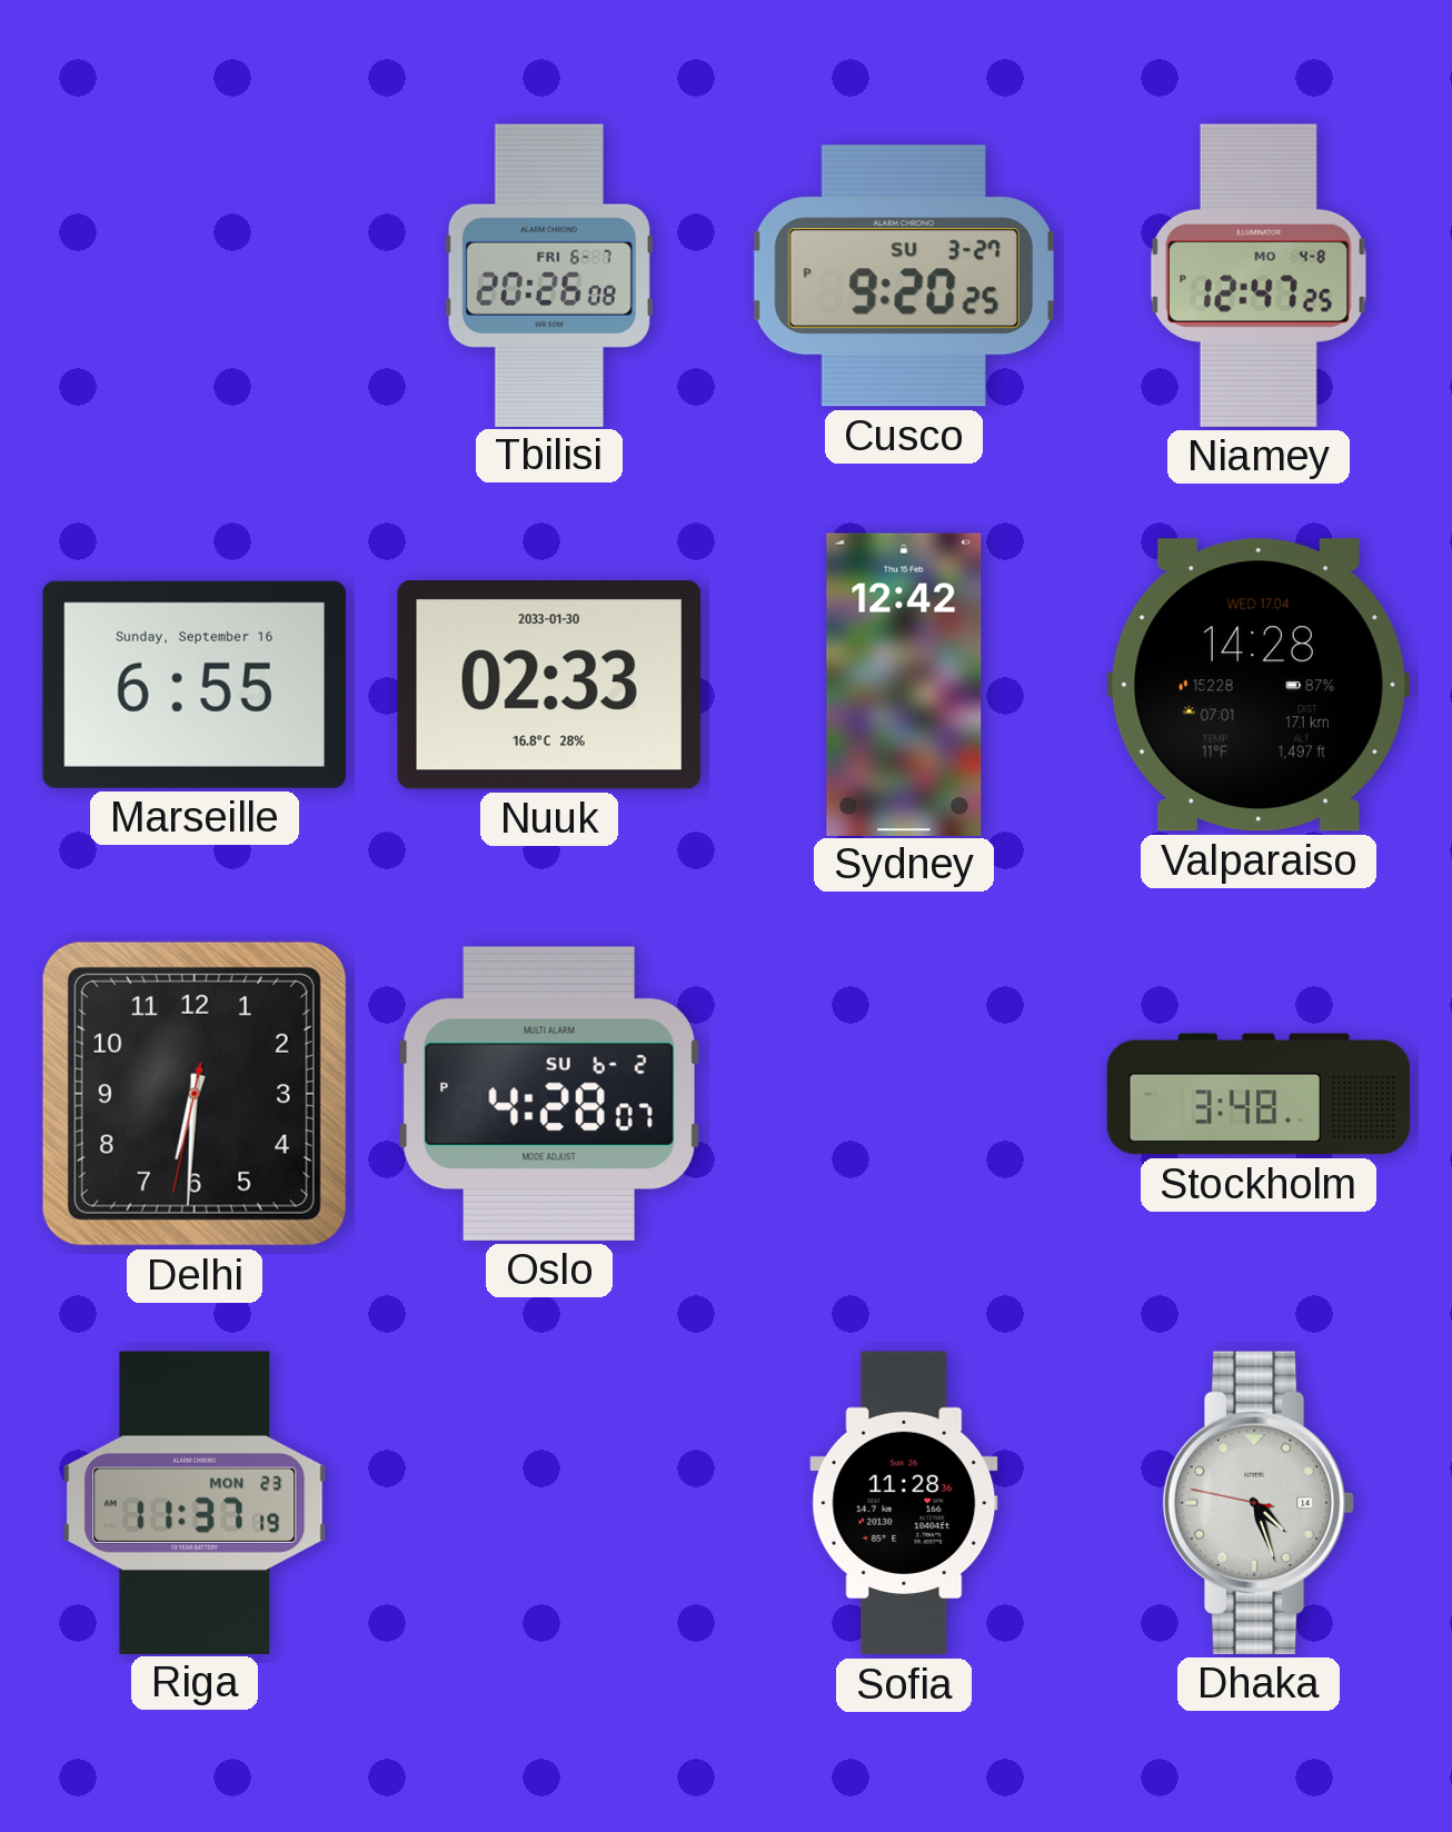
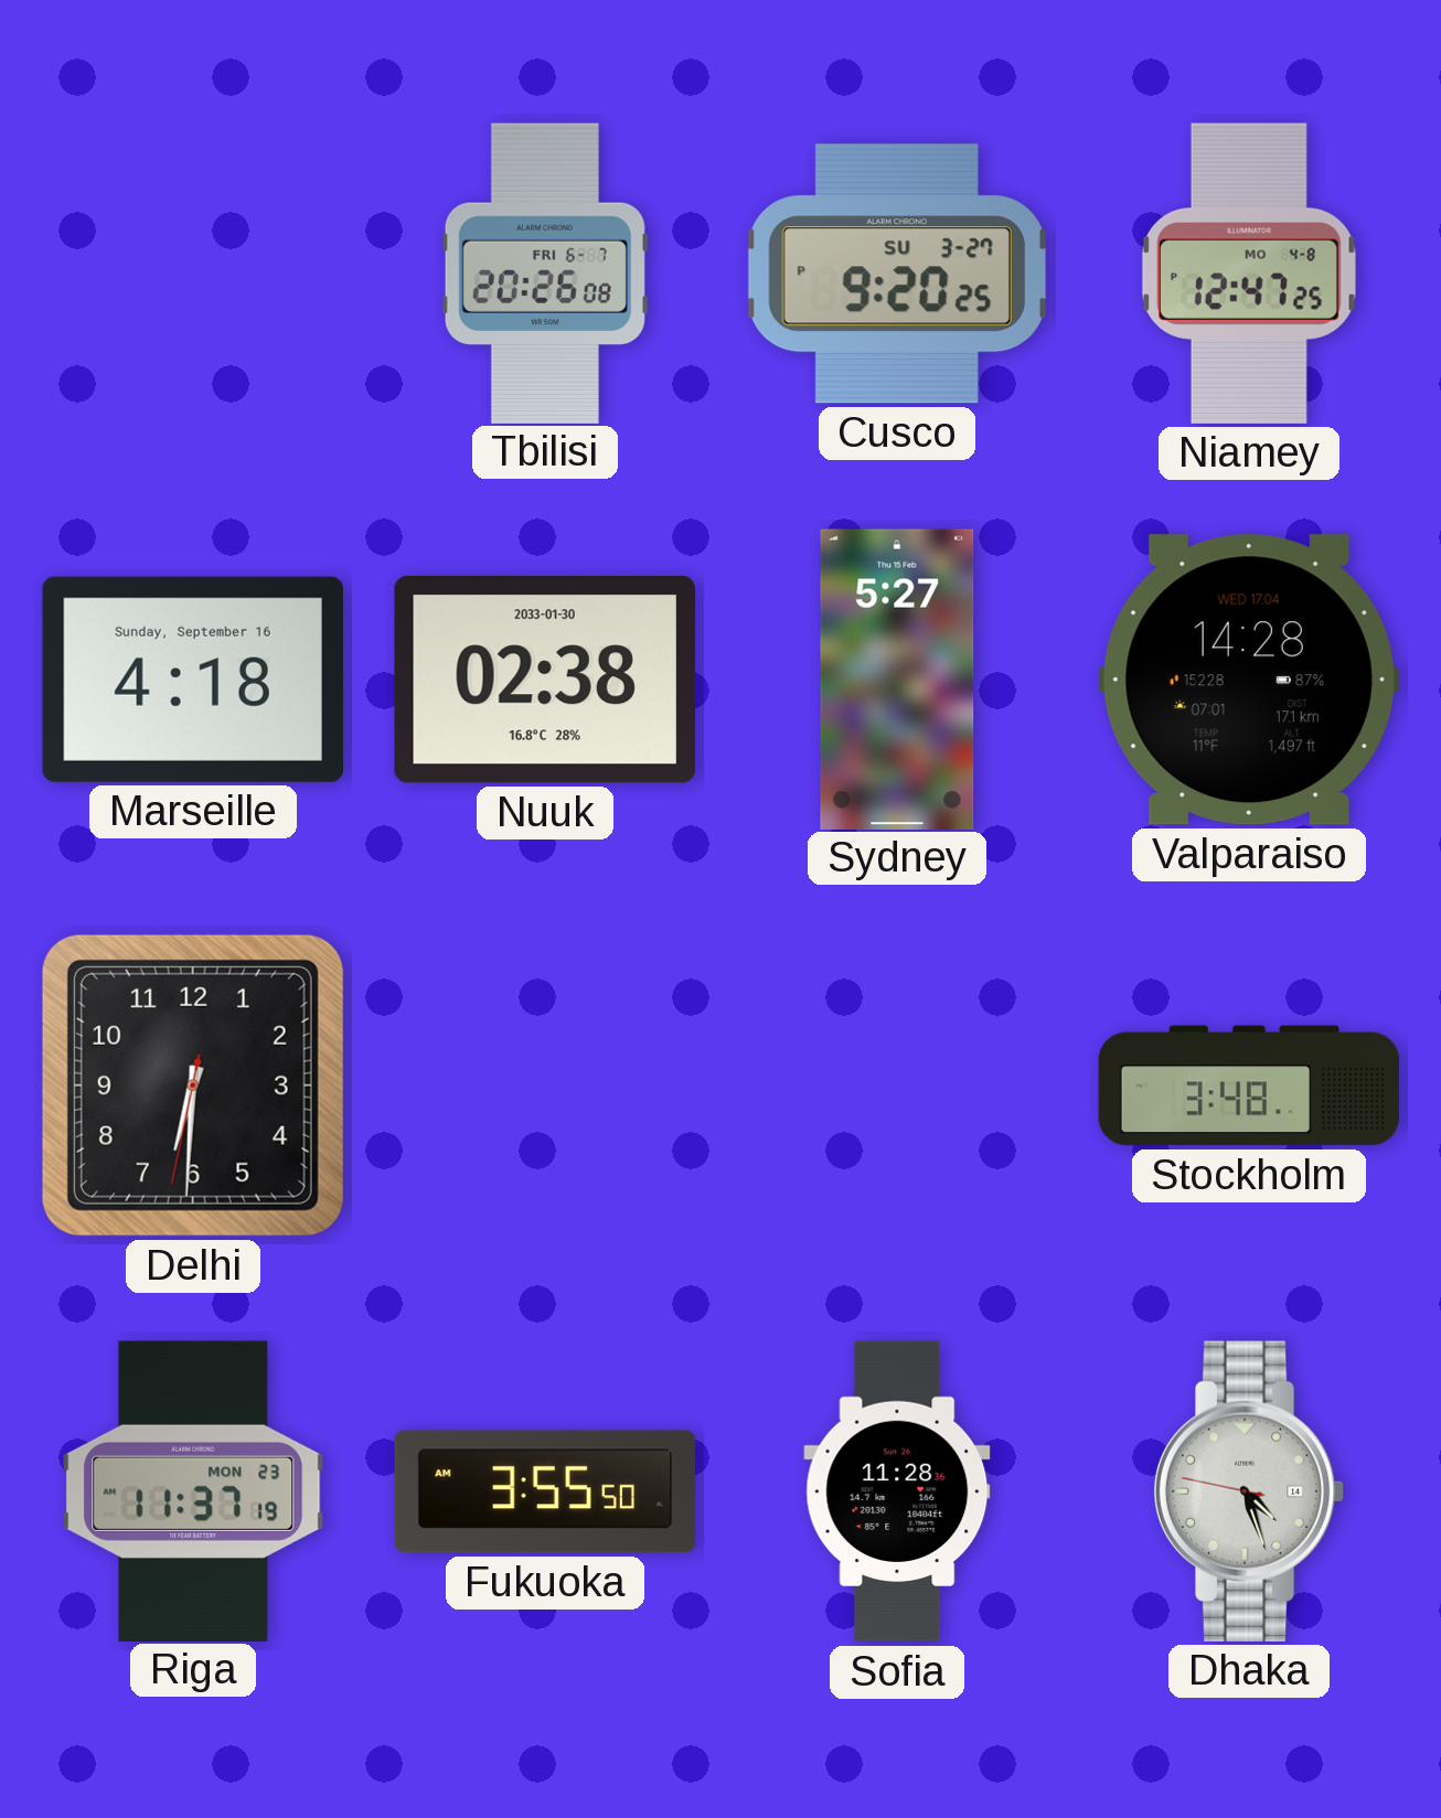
Marseille: 6:55 -> 4:18
Nuuk: 02:33 -> 02:38
Sydney: 12:42 -> 5:27
Oslo: 4:28 -> none
Fukuoka: none -> 3:55
